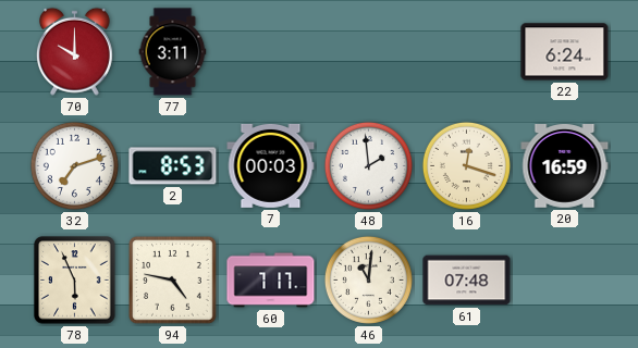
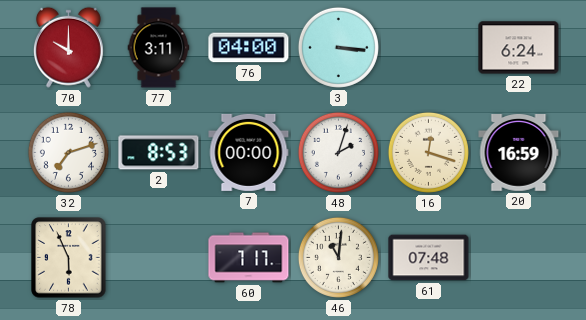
76: none -> 04:00
3: none -> 3:16
7: 00:03 -> 00:00
48: 1:59 -> 2:03
94: 4:47 -> none
